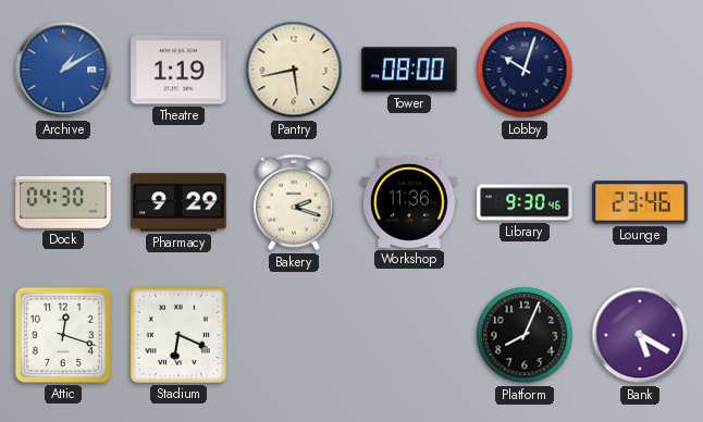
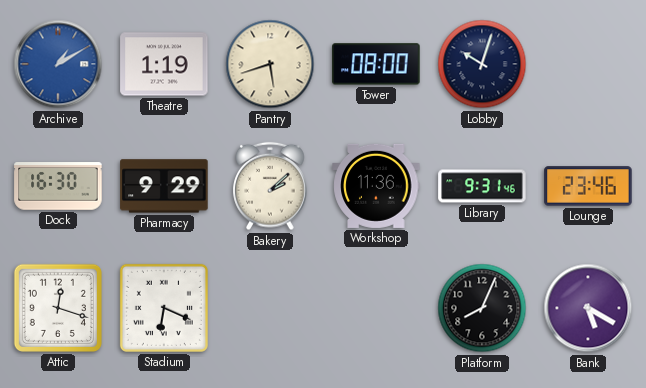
Pantry: 5:43 -> 5:42
Dock: 04:30 -> 16:30
Bakery: 2:18 -> 2:08
Library: 9:30 -> 9:31
